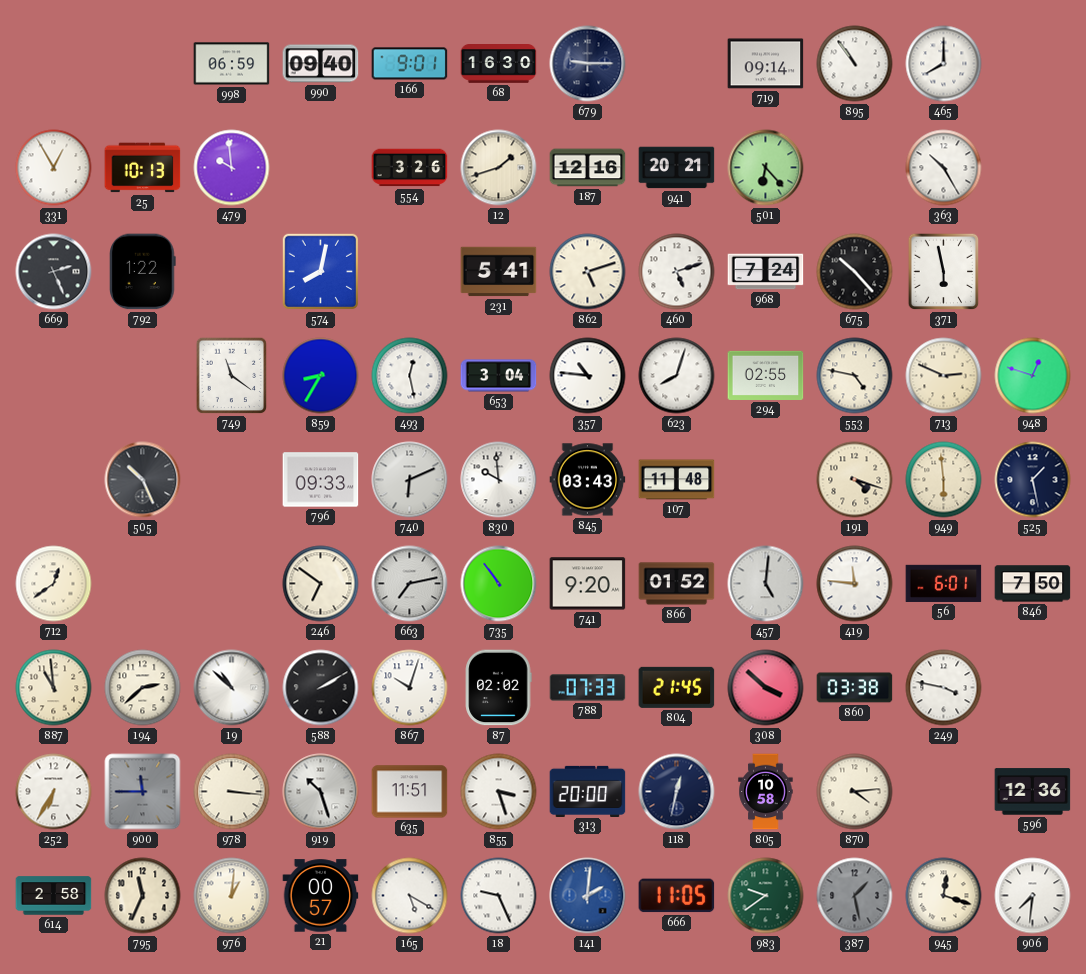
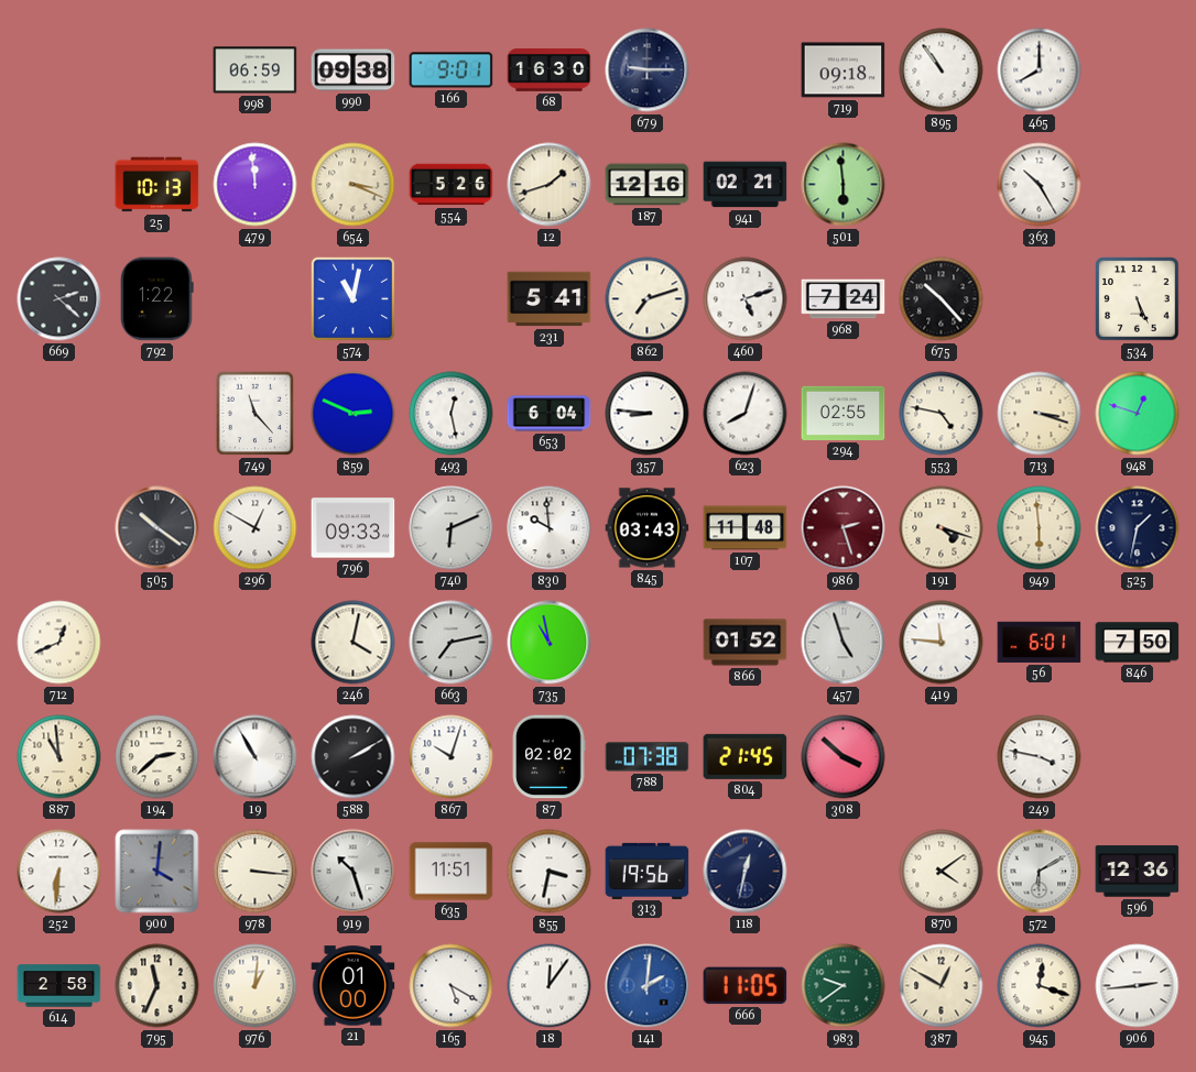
990: 09:40 -> 09:38
719: 09:14 -> 09:18
331: 12:55 -> none
479: 9:59 -> 11:59
654: none -> 3:19
554: 3:26 -> 5:26
941: 20:21 -> 02:21
501: 6:23 -> 5:59
669: 2:26 -> 2:22
574: 8:02 -> 11:02
862: 5:12 -> 7:12
371: 5:58 -> none
534: none -> 5:26
749: 11:21 -> 11:23
859: 8:35 -> 2:49
653: 3:04 -> 6:04
357: 10:46 -> 8:46
713: 2:49 -> 3:18
505: 10:26 -> 10:21
296: none -> 12:50
986: none -> 2:27
525: 1:28 -> 1:32
712: 12:39 -> 12:41
246: 6:51 -> 4:02
735: 10:54 -> 10:58
741: 9:20 -> none
457: 5:01 -> 4:57
19: 10:52 -> 10:55
788: 07:33 -> 07:38
860: 03:38 -> none
252: 6:35 -> 6:31
900: 11:45 -> 4:01
855: 3:27 -> 3:32
313: 20:00 -> 19:56
805: 10:58 -> none
870: 4:14 -> 4:09
572: none -> 6:10
21: 00:57 -> 01:00
18: 9:26 -> 12:06
387: 1:28 -> 12:50
387 dial: grey -> cream
906: 7:31 -> 2:44
